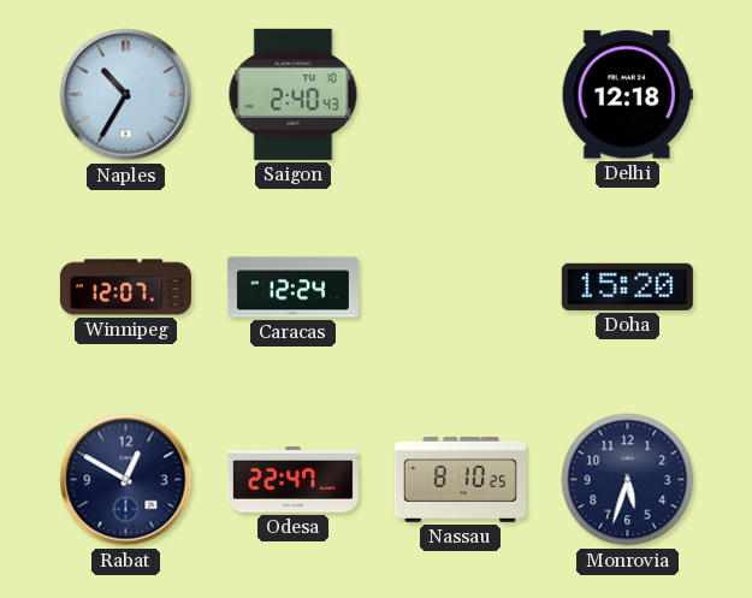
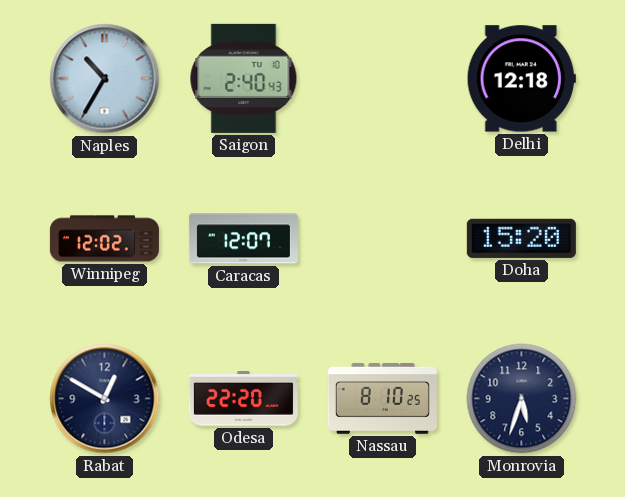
Winnipeg: 12:07 -> 12:02
Caracas: 12:24 -> 12:07
Odesa: 22:47 -> 22:20
